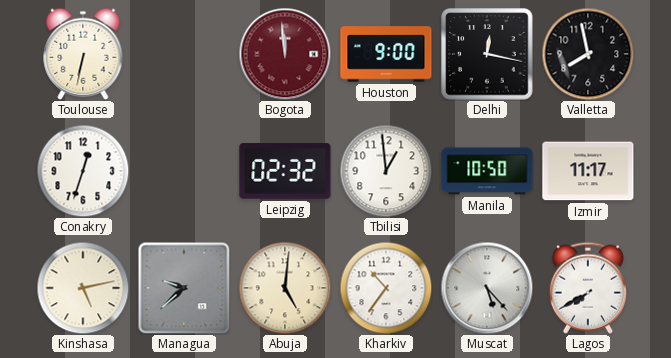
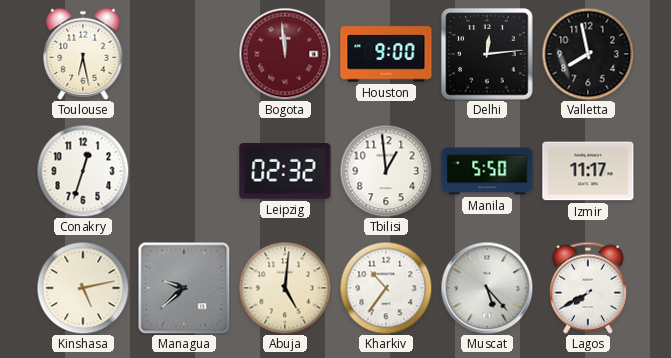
Toulouse: 6:32 -> 6:28
Delhi: 12:17 -> 12:14
Manila: 10:50 -> 5:50
